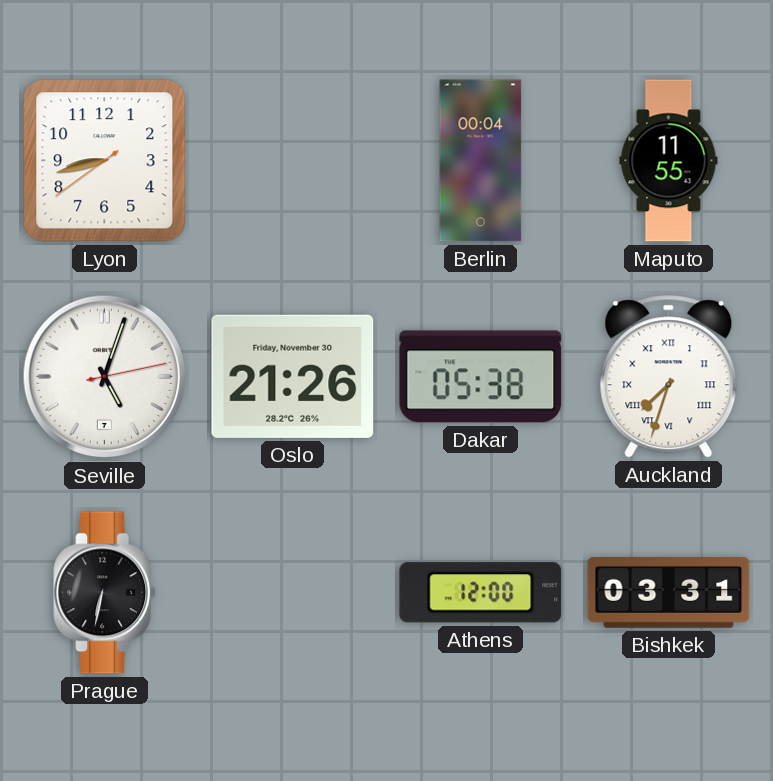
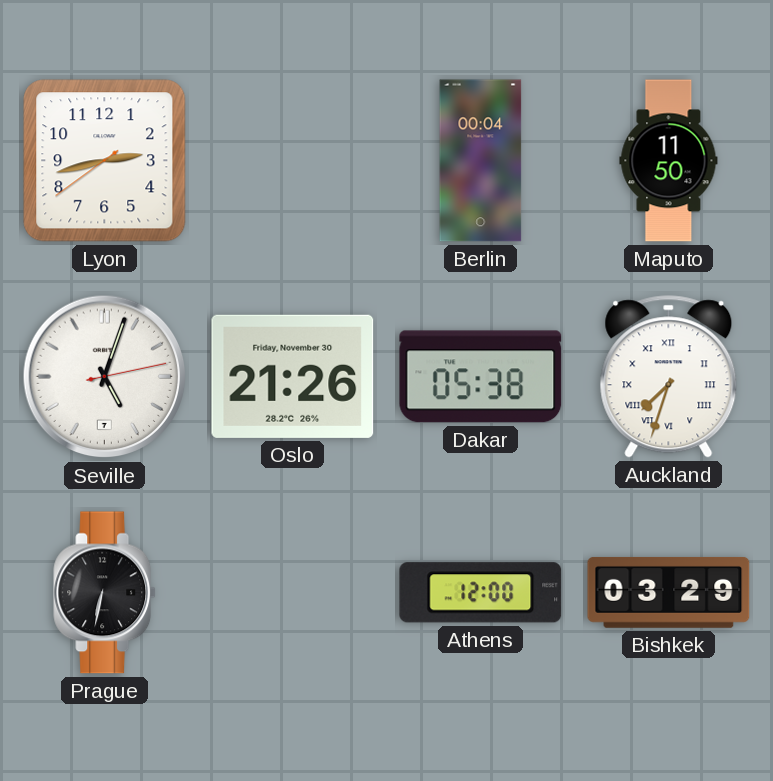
Lyon: 8:42 -> 2:42
Maputo: 11:55 -> 11:50
Bishkek: 03:31 -> 03:29
